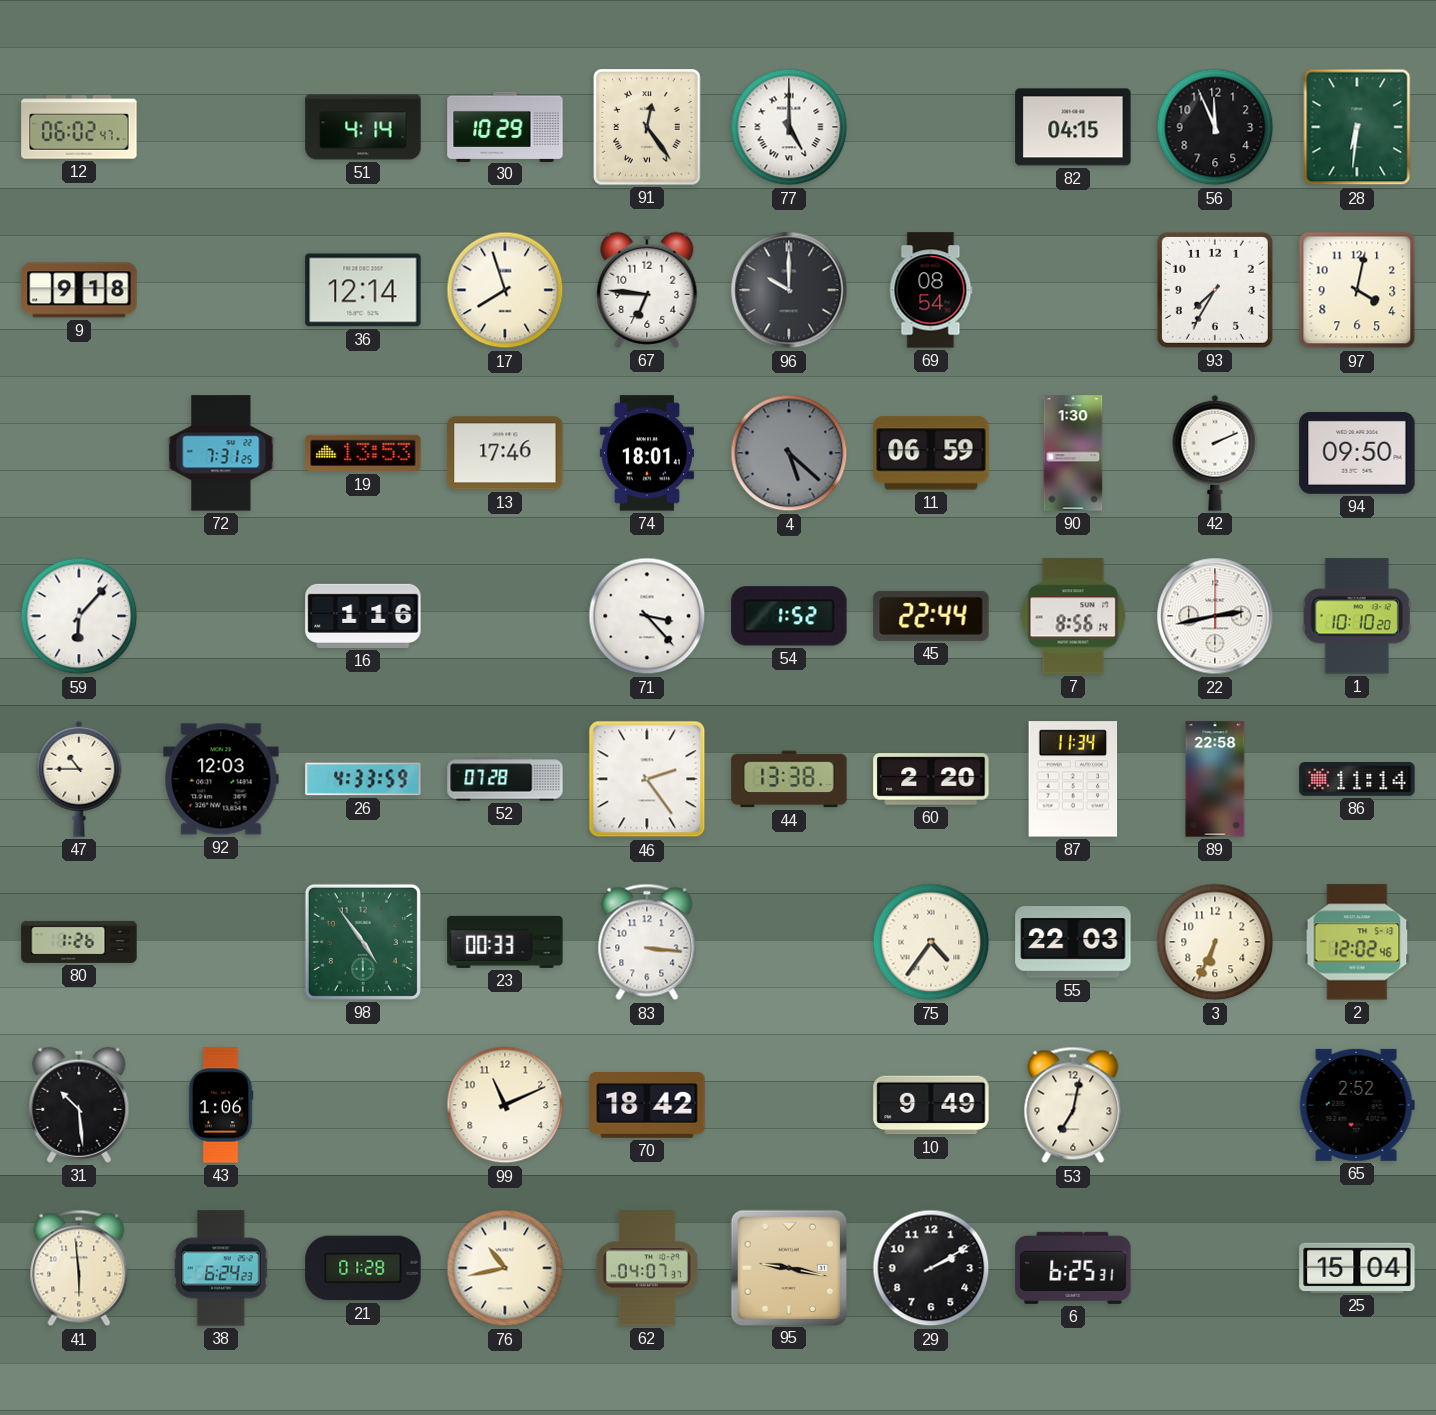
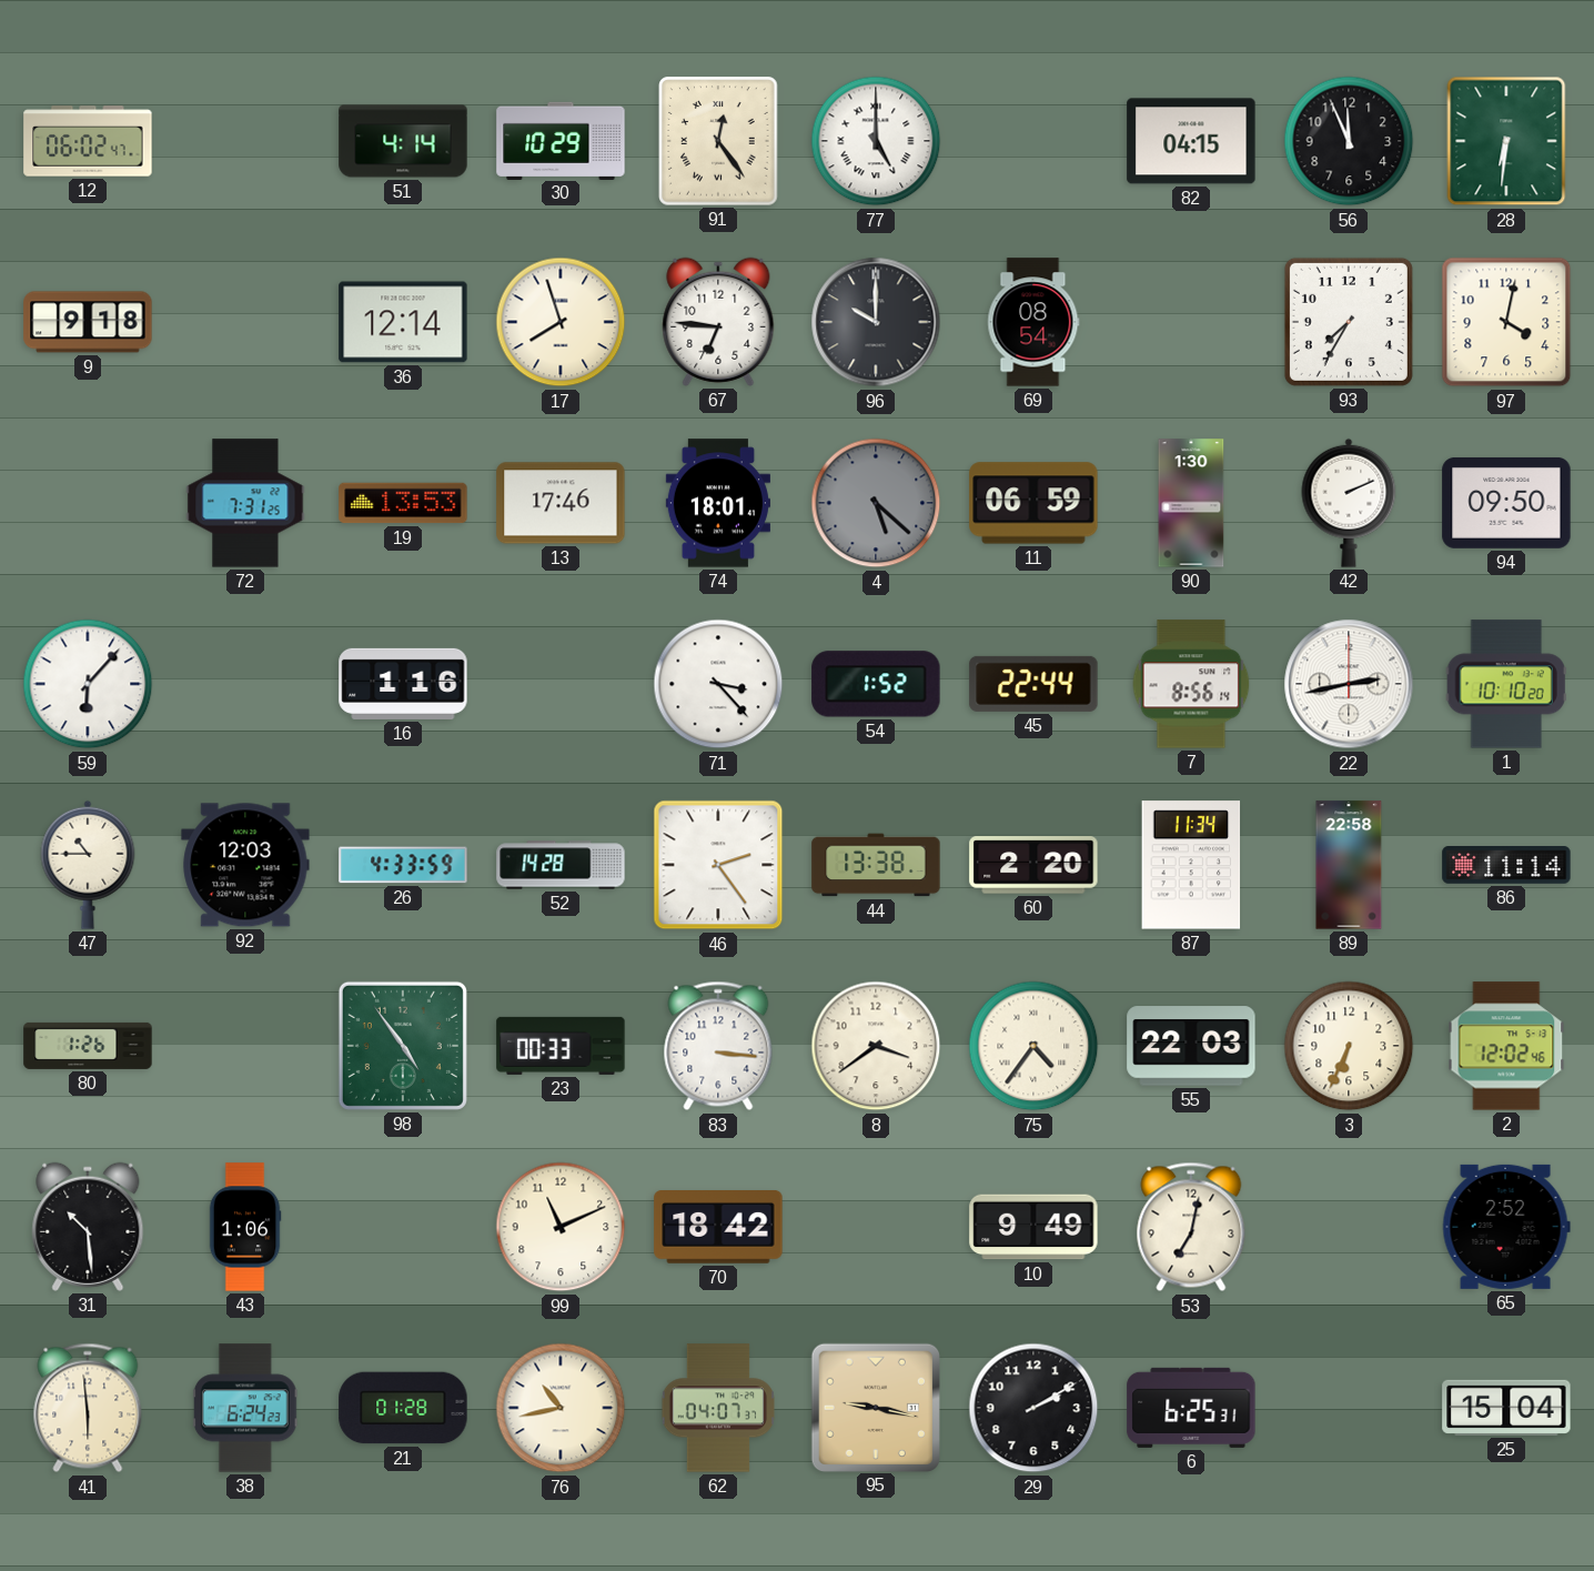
52: 07:28 -> 14:28
8: none -> 3:39
